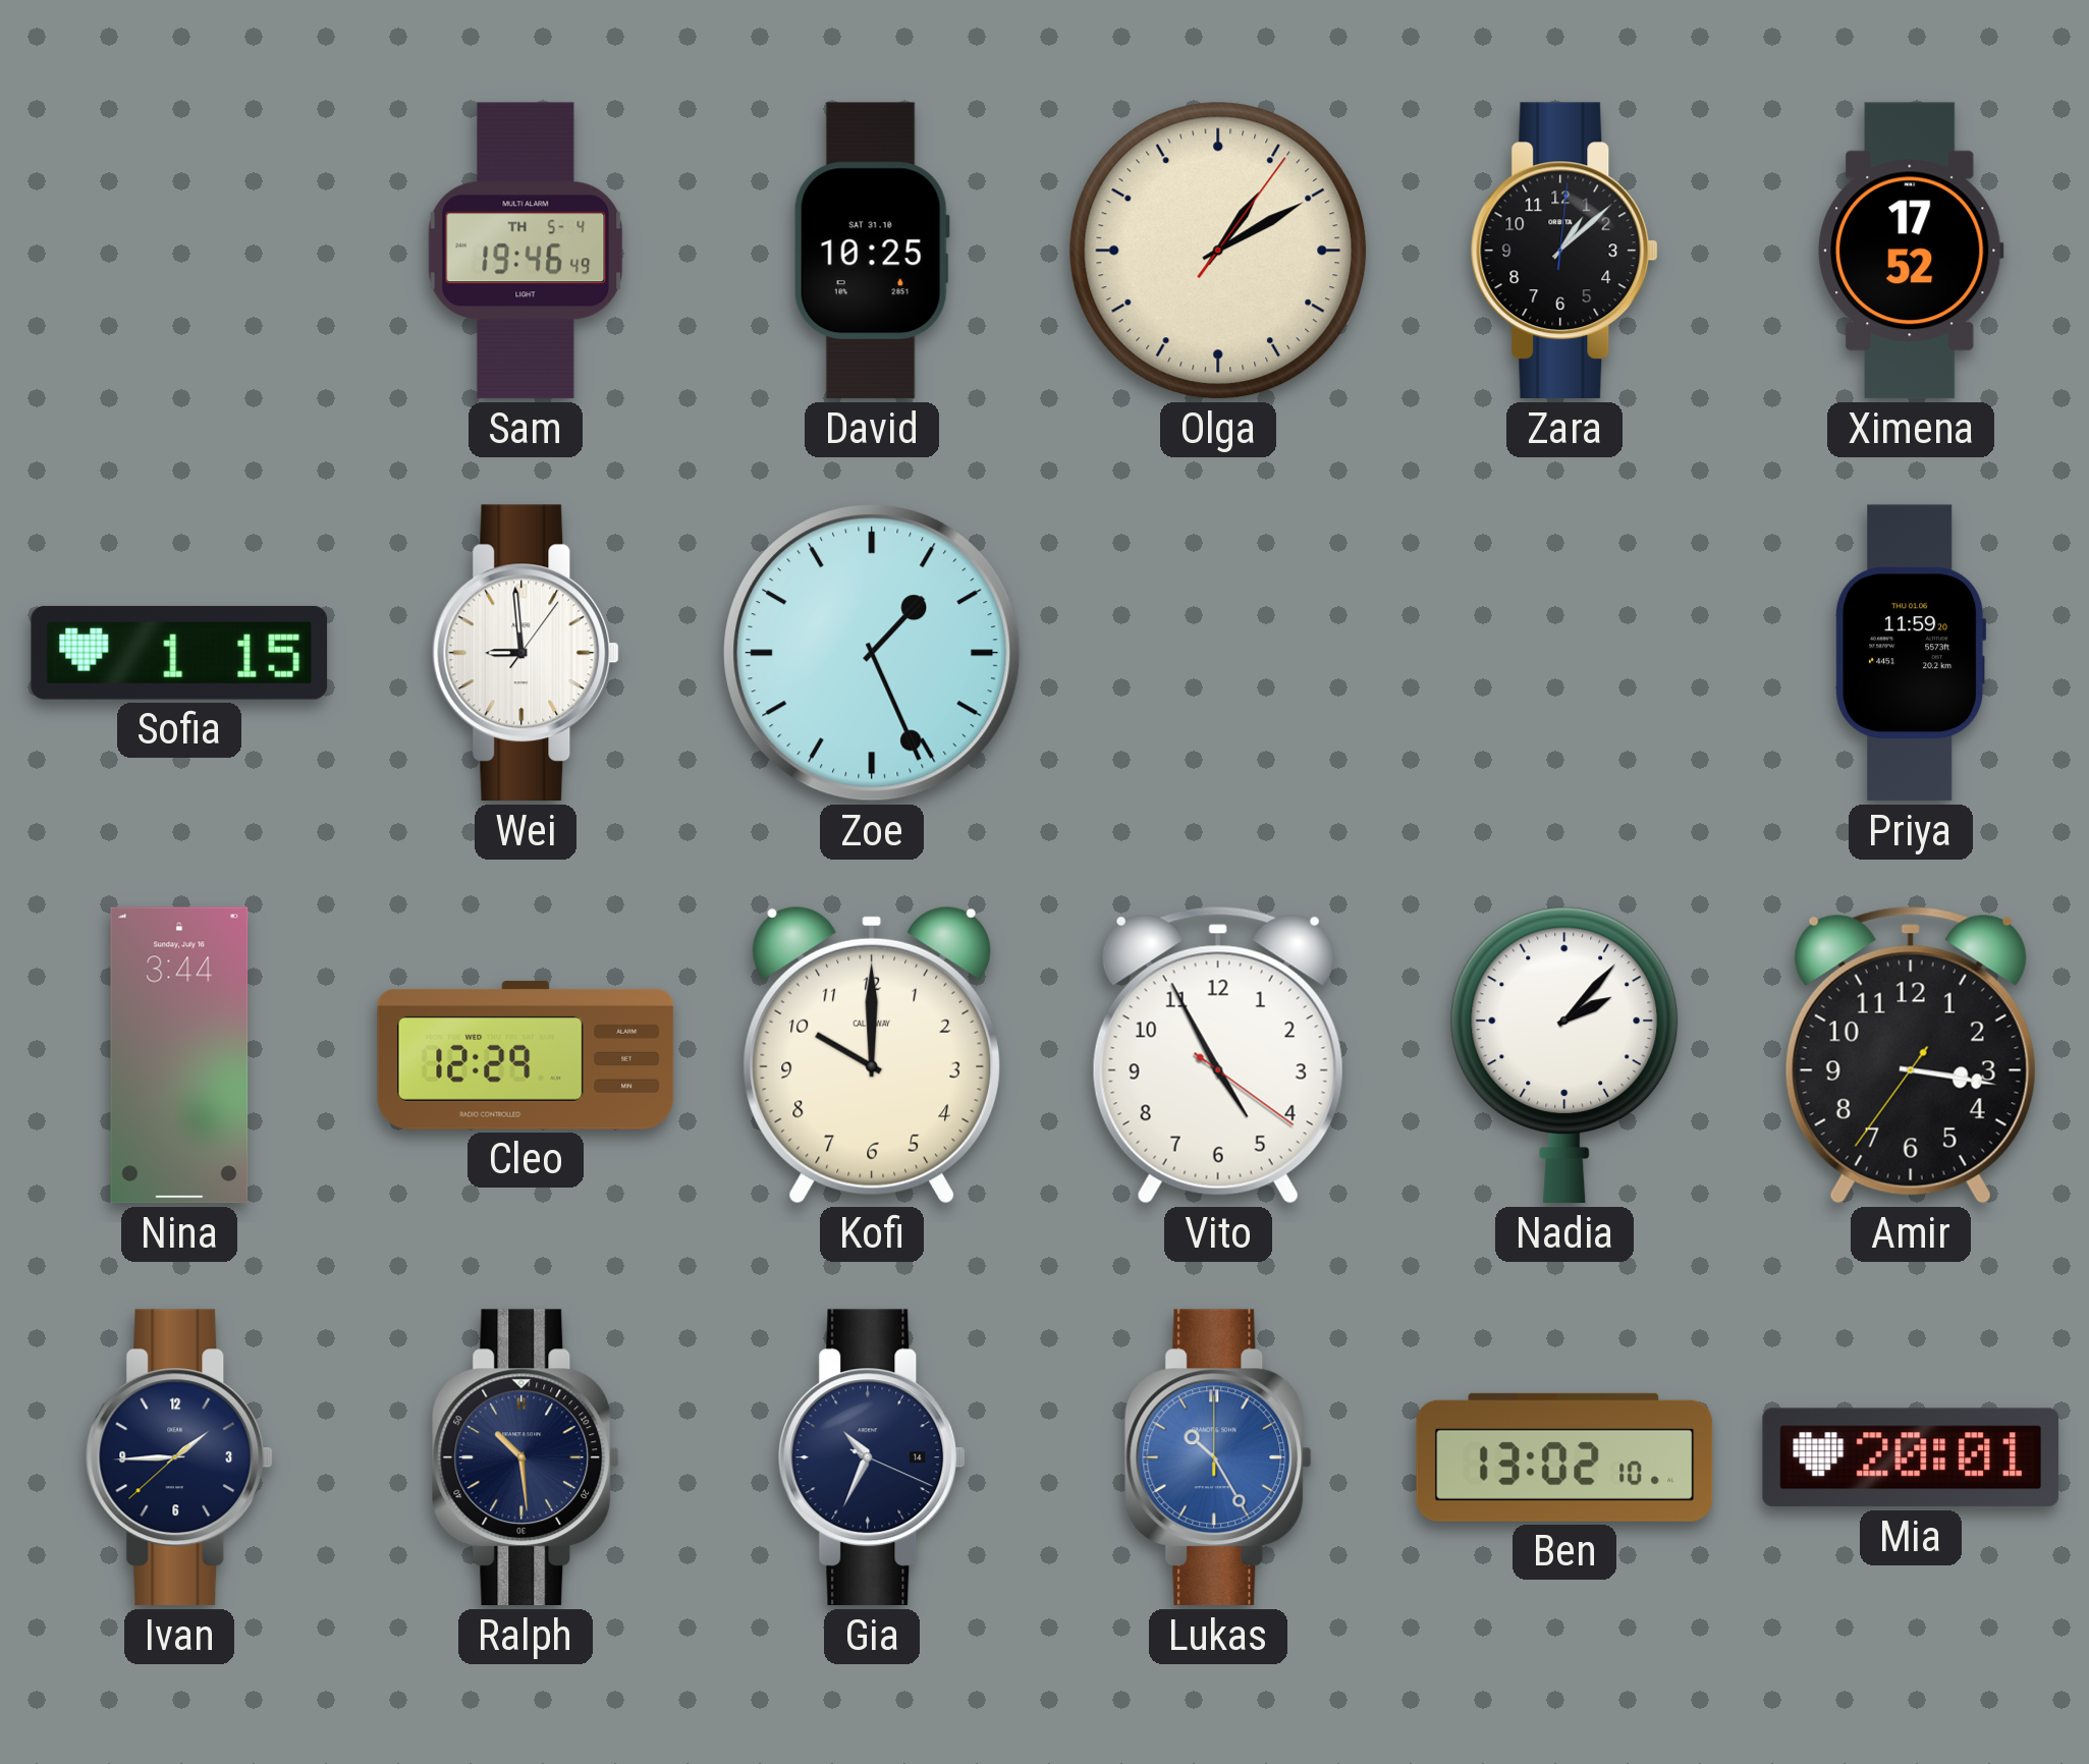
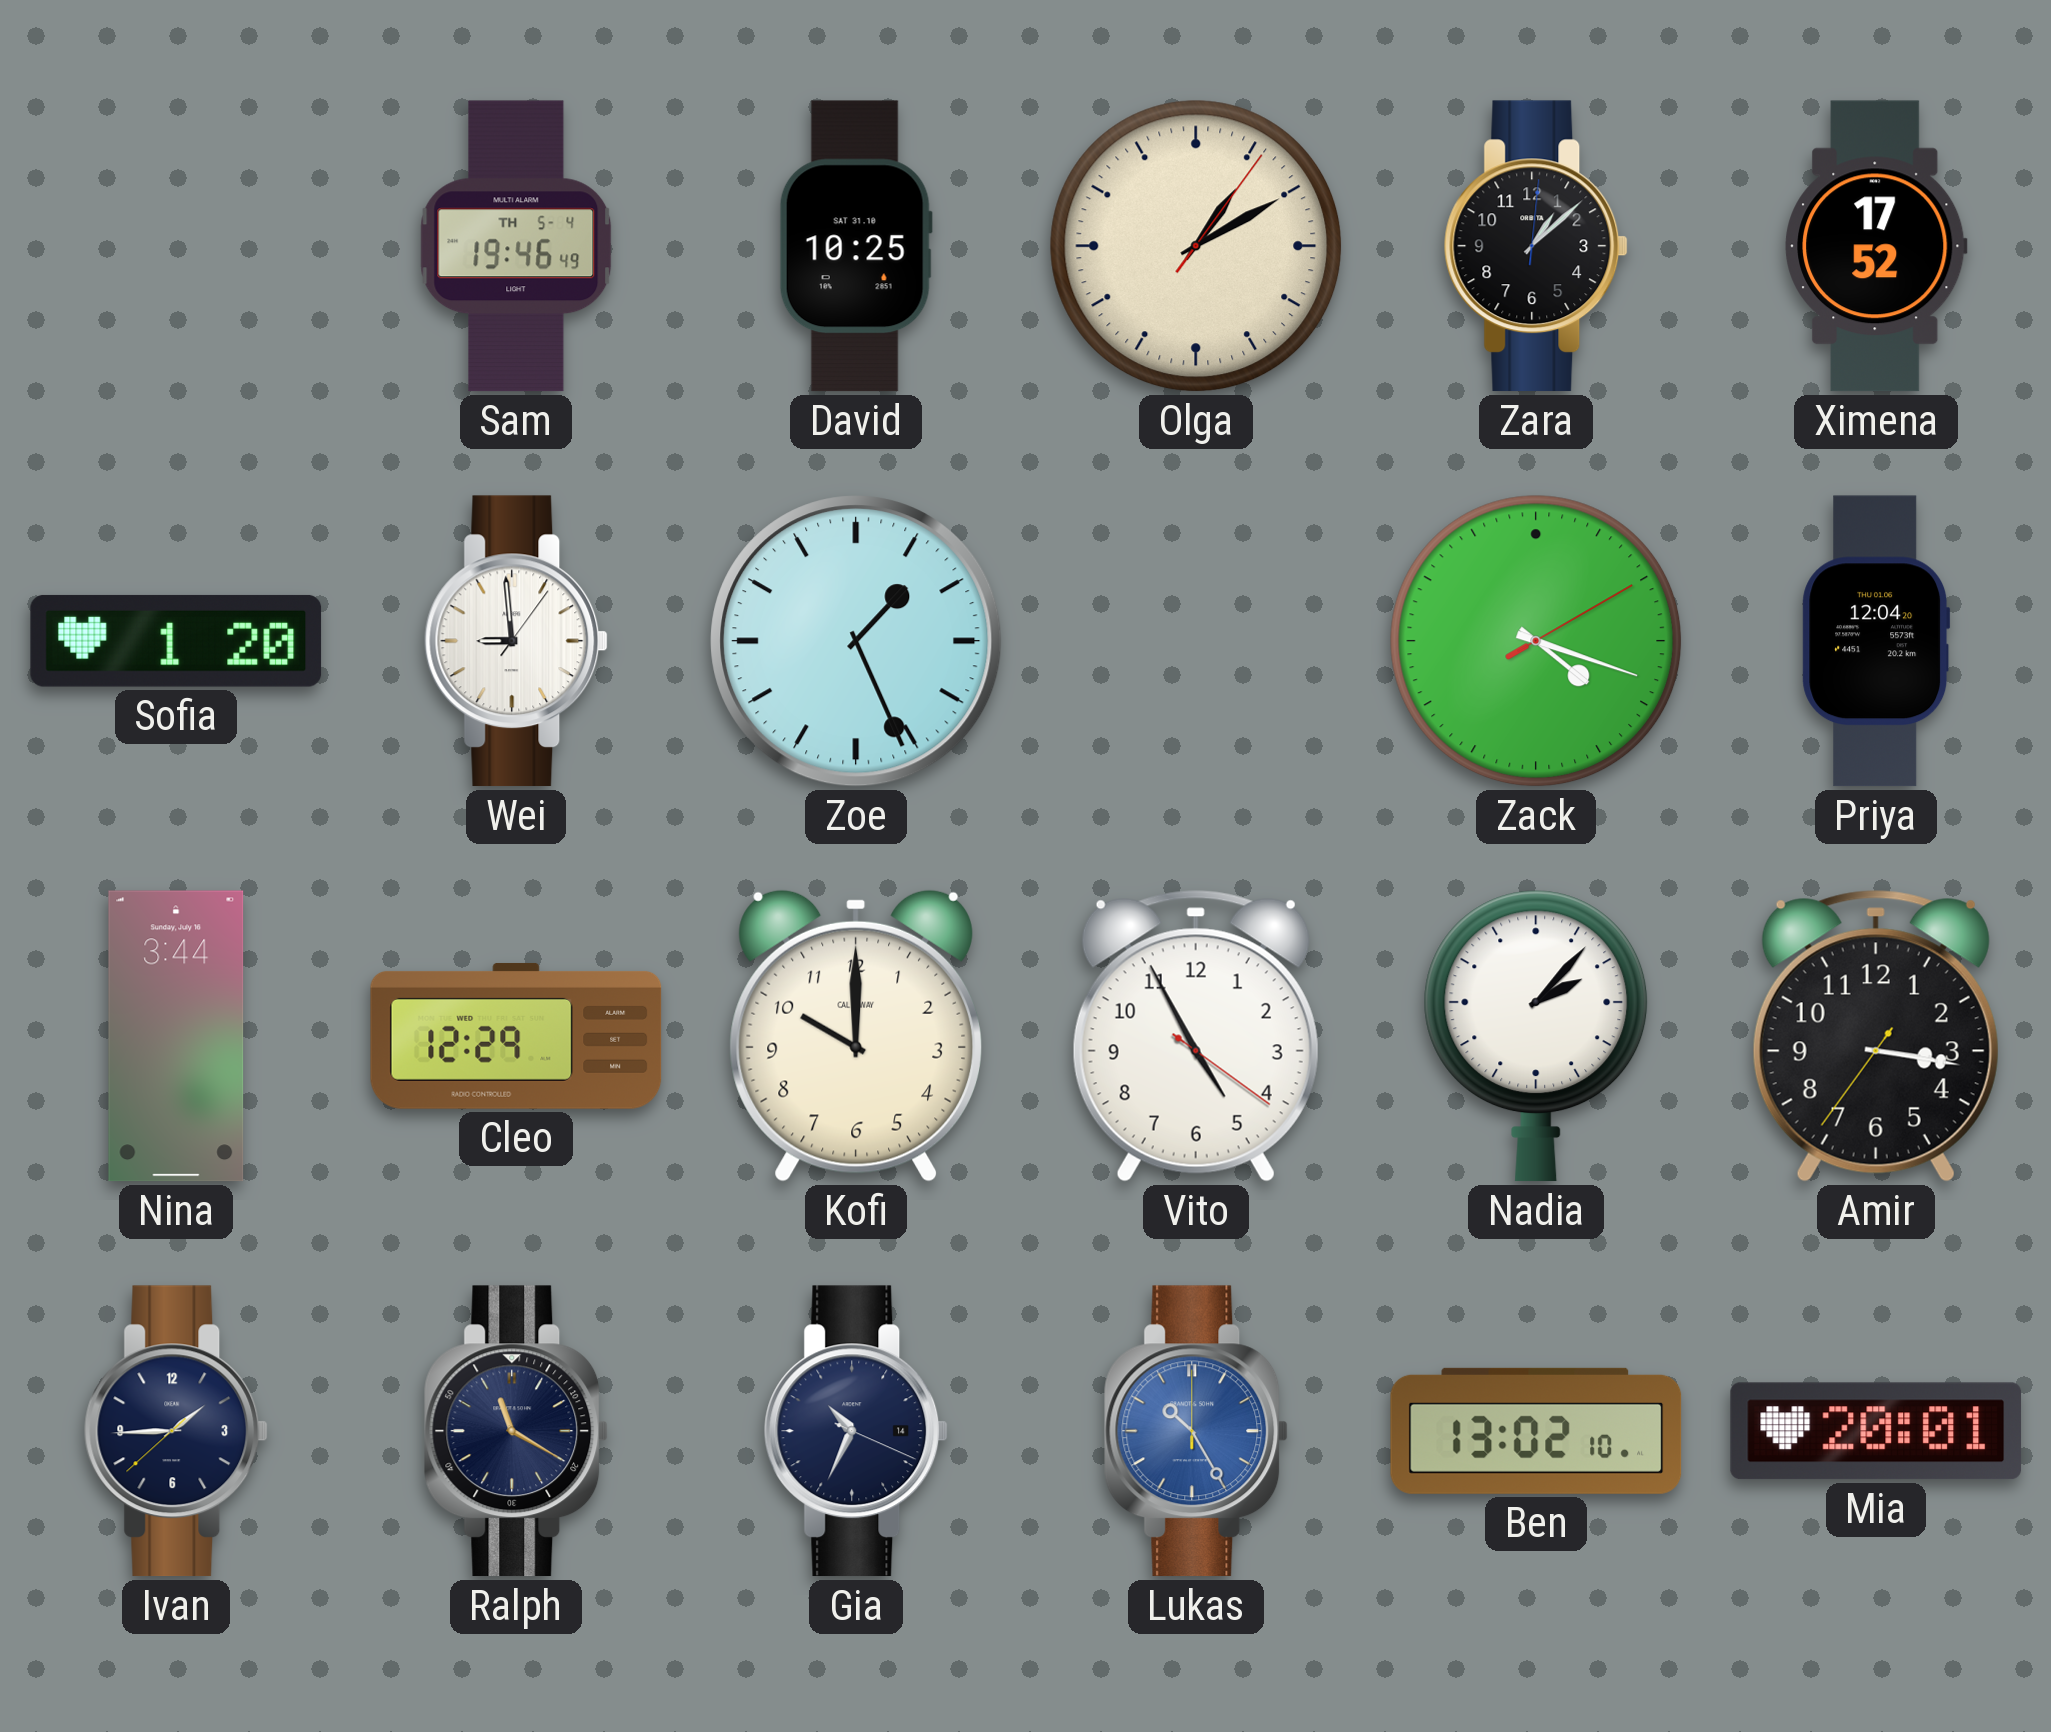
Sofia: 1:15 -> 1:20
Zack: none -> 4:18
Priya: 11:59 -> 12:04
Ralph: 10:29 -> 11:20
